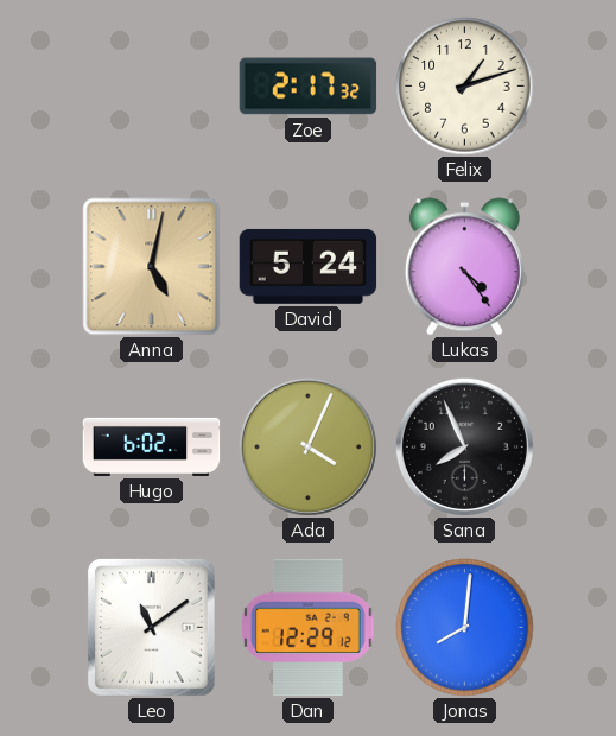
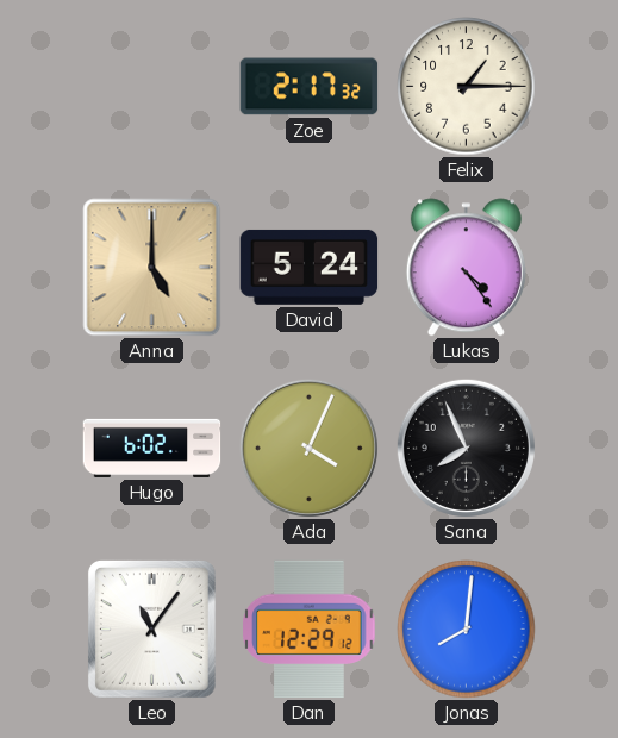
Felix: 1:12 -> 1:15
Anna: 5:02 -> 5:00
Leo: 11:09 -> 11:06
